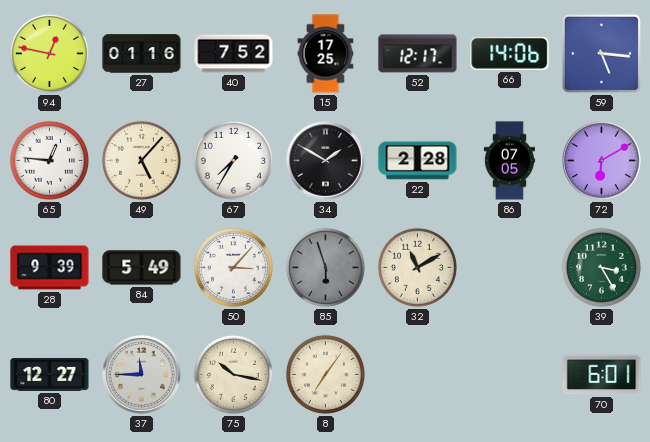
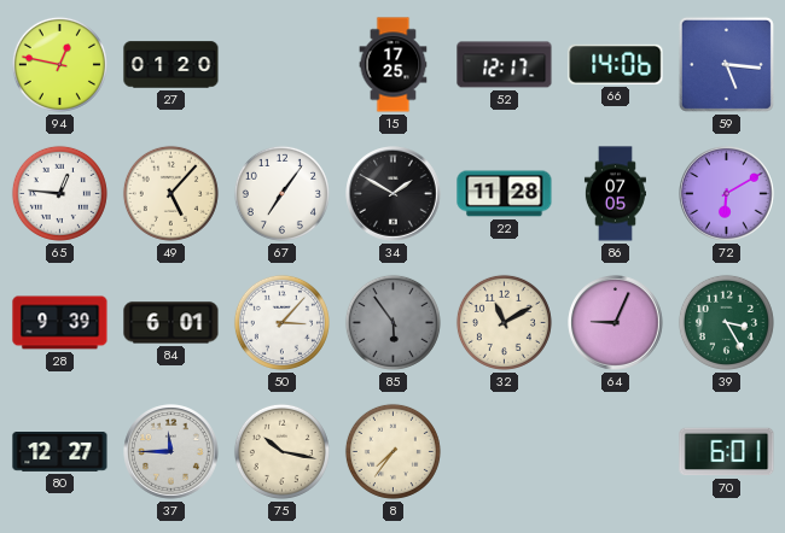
27: 01:16 -> 01:20
40: 7:52 -> none
67: 7:35 -> 7:06
22: 2:28 -> 11:28
84: 5:49 -> 6:01
85: 5:57 -> 5:54
64: none -> 9:04
8: 7:06 -> 7:36
